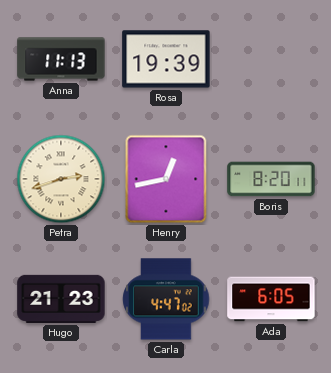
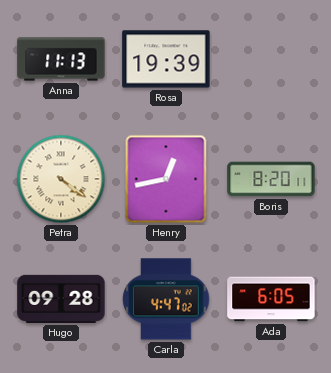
Petra: 2:42 -> 4:21
Hugo: 21:23 -> 09:28
